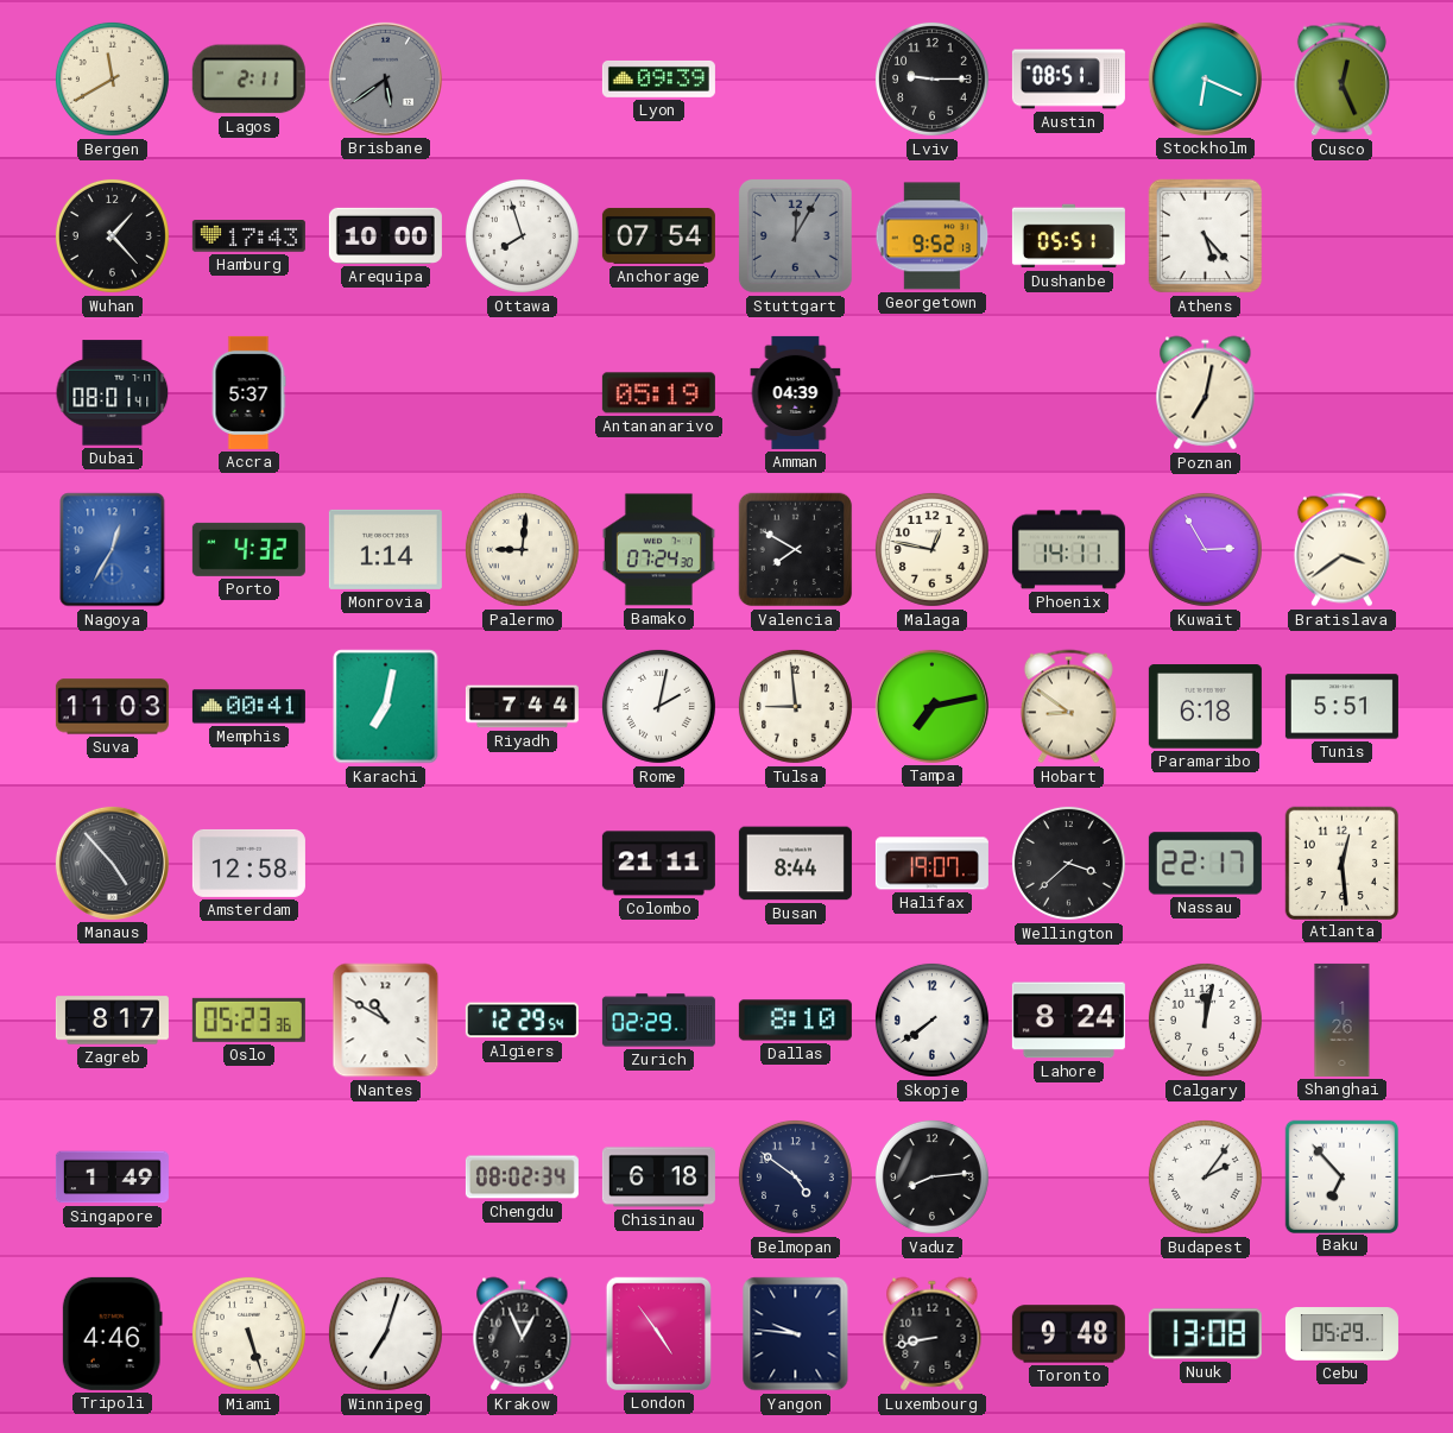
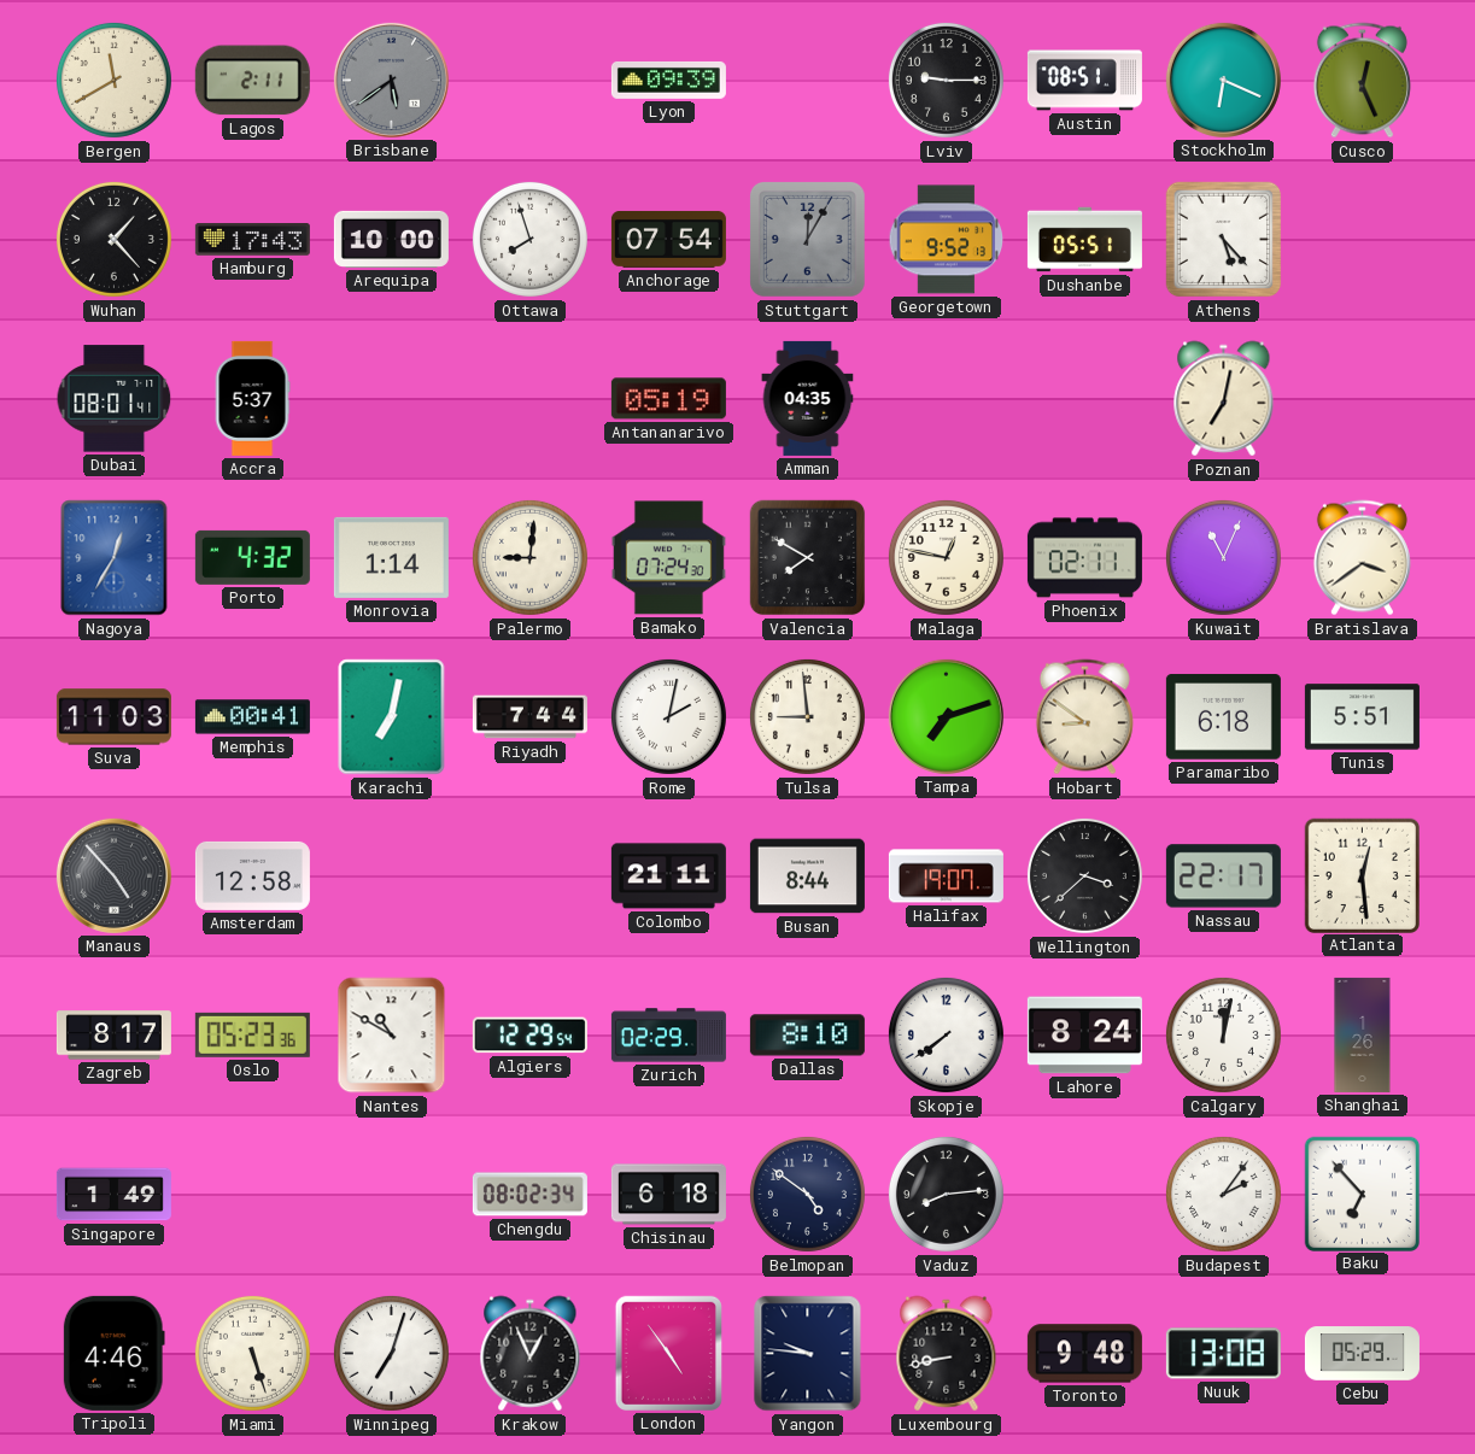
Amman: 04:39 -> 04:35
Phoenix: 14:11 -> 02:11
Kuwait: 2:55 -> 11:04
Tampa: 7:13 -> 7:12
